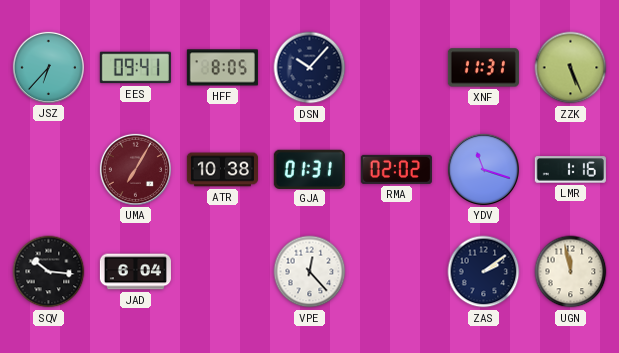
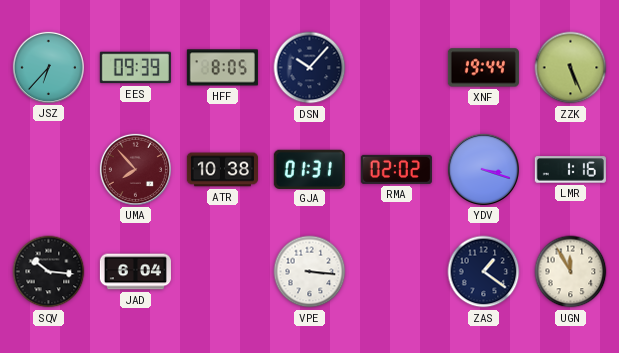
EES: 09:41 -> 09:39
XNF: 11:31 -> 19:44
UMA: 7:05 -> 7:53
YDV: 11:18 -> 3:18
VPE: 12:23 -> 3:16
ZAS: 2:09 -> 1:21
UGN: 11:58 -> 11:55
